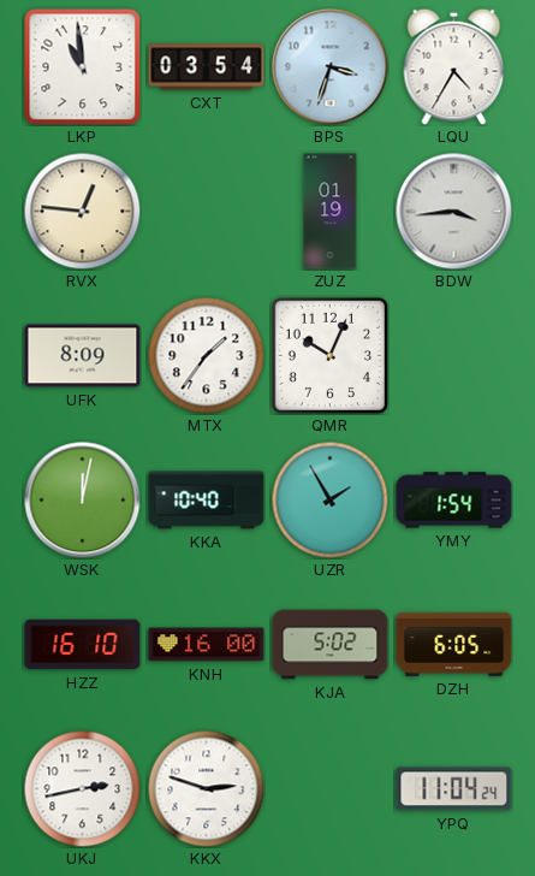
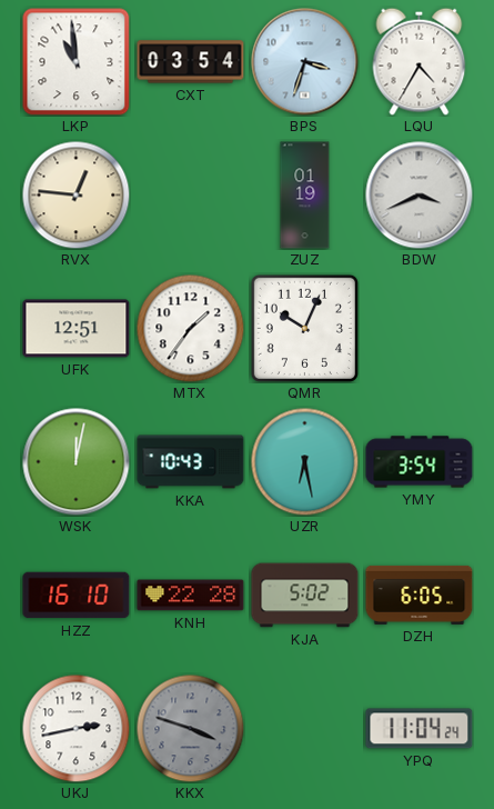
BDW: 3:44 -> 3:41
UFK: 8:09 -> 12:51
KKA: 10:40 -> 10:43
UZR: 1:55 -> 6:28
YMY: 1:54 -> 3:54
KNH: 16:00 -> 22:28
KKX: 2:48 -> 3:48
KKX dial: white -> grey
